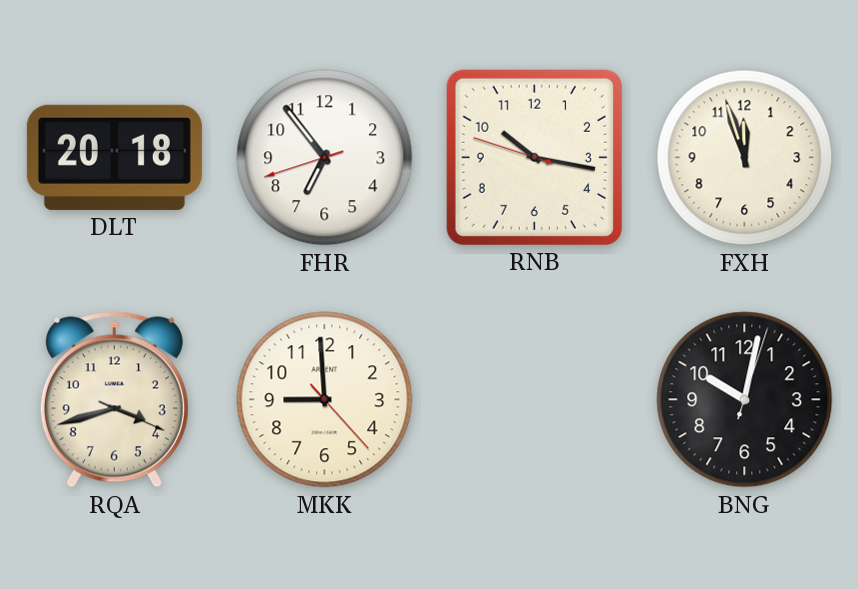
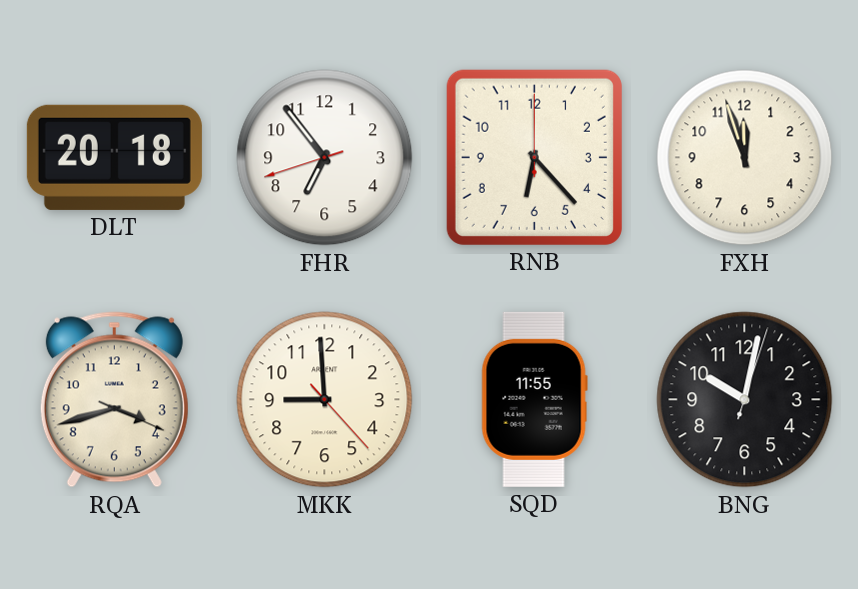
RNB: 10:16 -> 6:23
SQD: none -> 11:55
